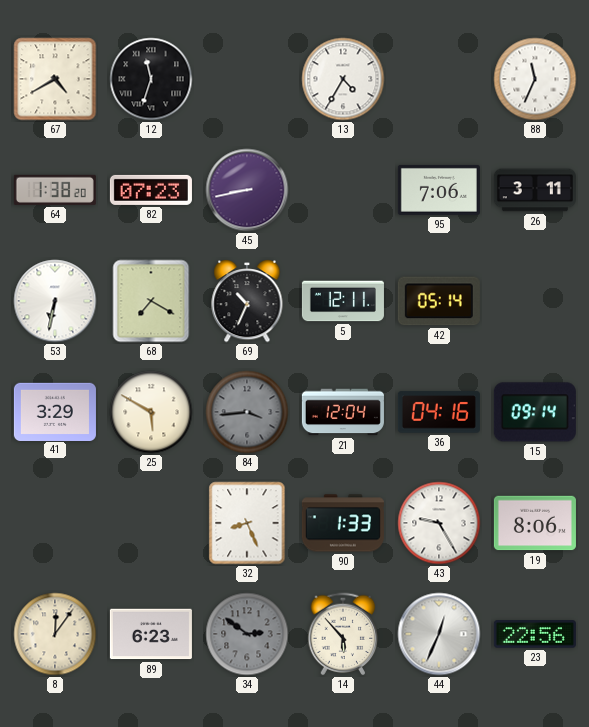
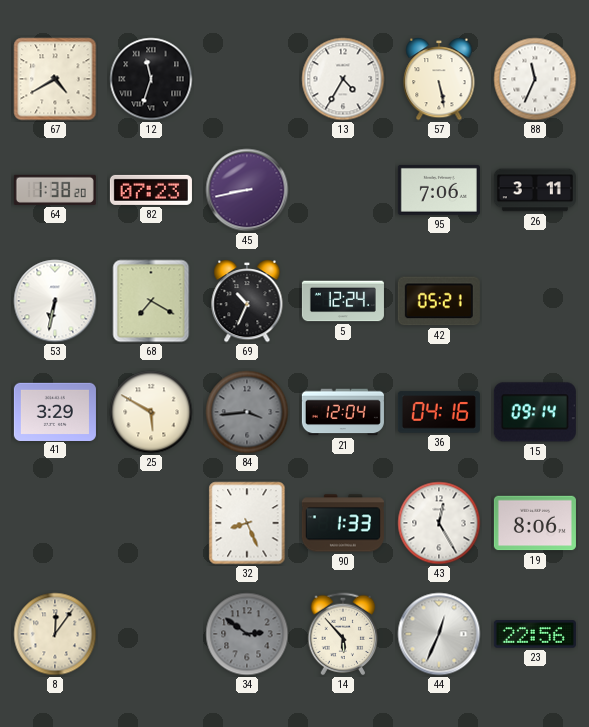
57: none -> 5:28
5: 12:11 -> 12:24
42: 05:14 -> 05:21
43: 9:25 -> 12:25
89: 6:23 -> none
